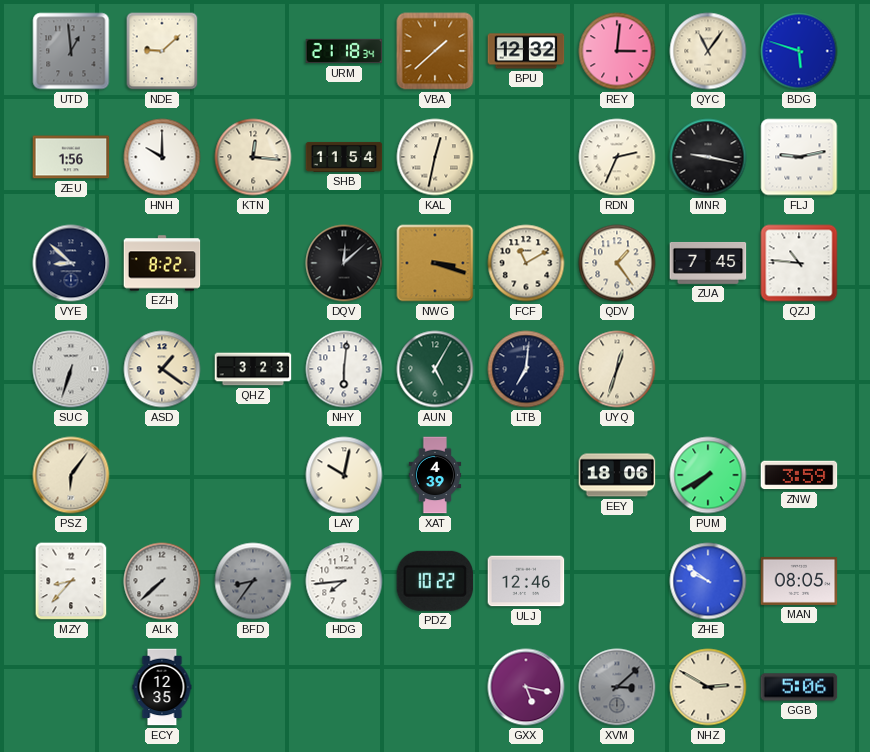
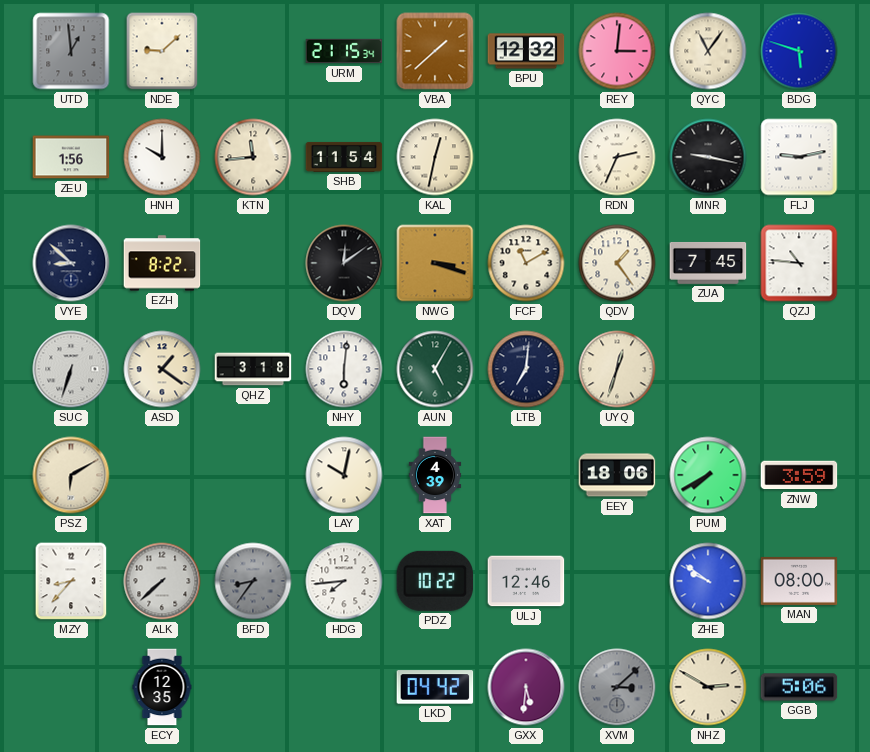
URM: 21:18 -> 21:15
KTN: 12:16 -> 11:44
DQV: 12:08 -> 12:09
QHZ: 3:23 -> 3:18
PSZ: 6:06 -> 6:10
MAN: 08:05 -> 08:00
LKD: none -> 04:42
GXX: 5:17 -> 5:31
